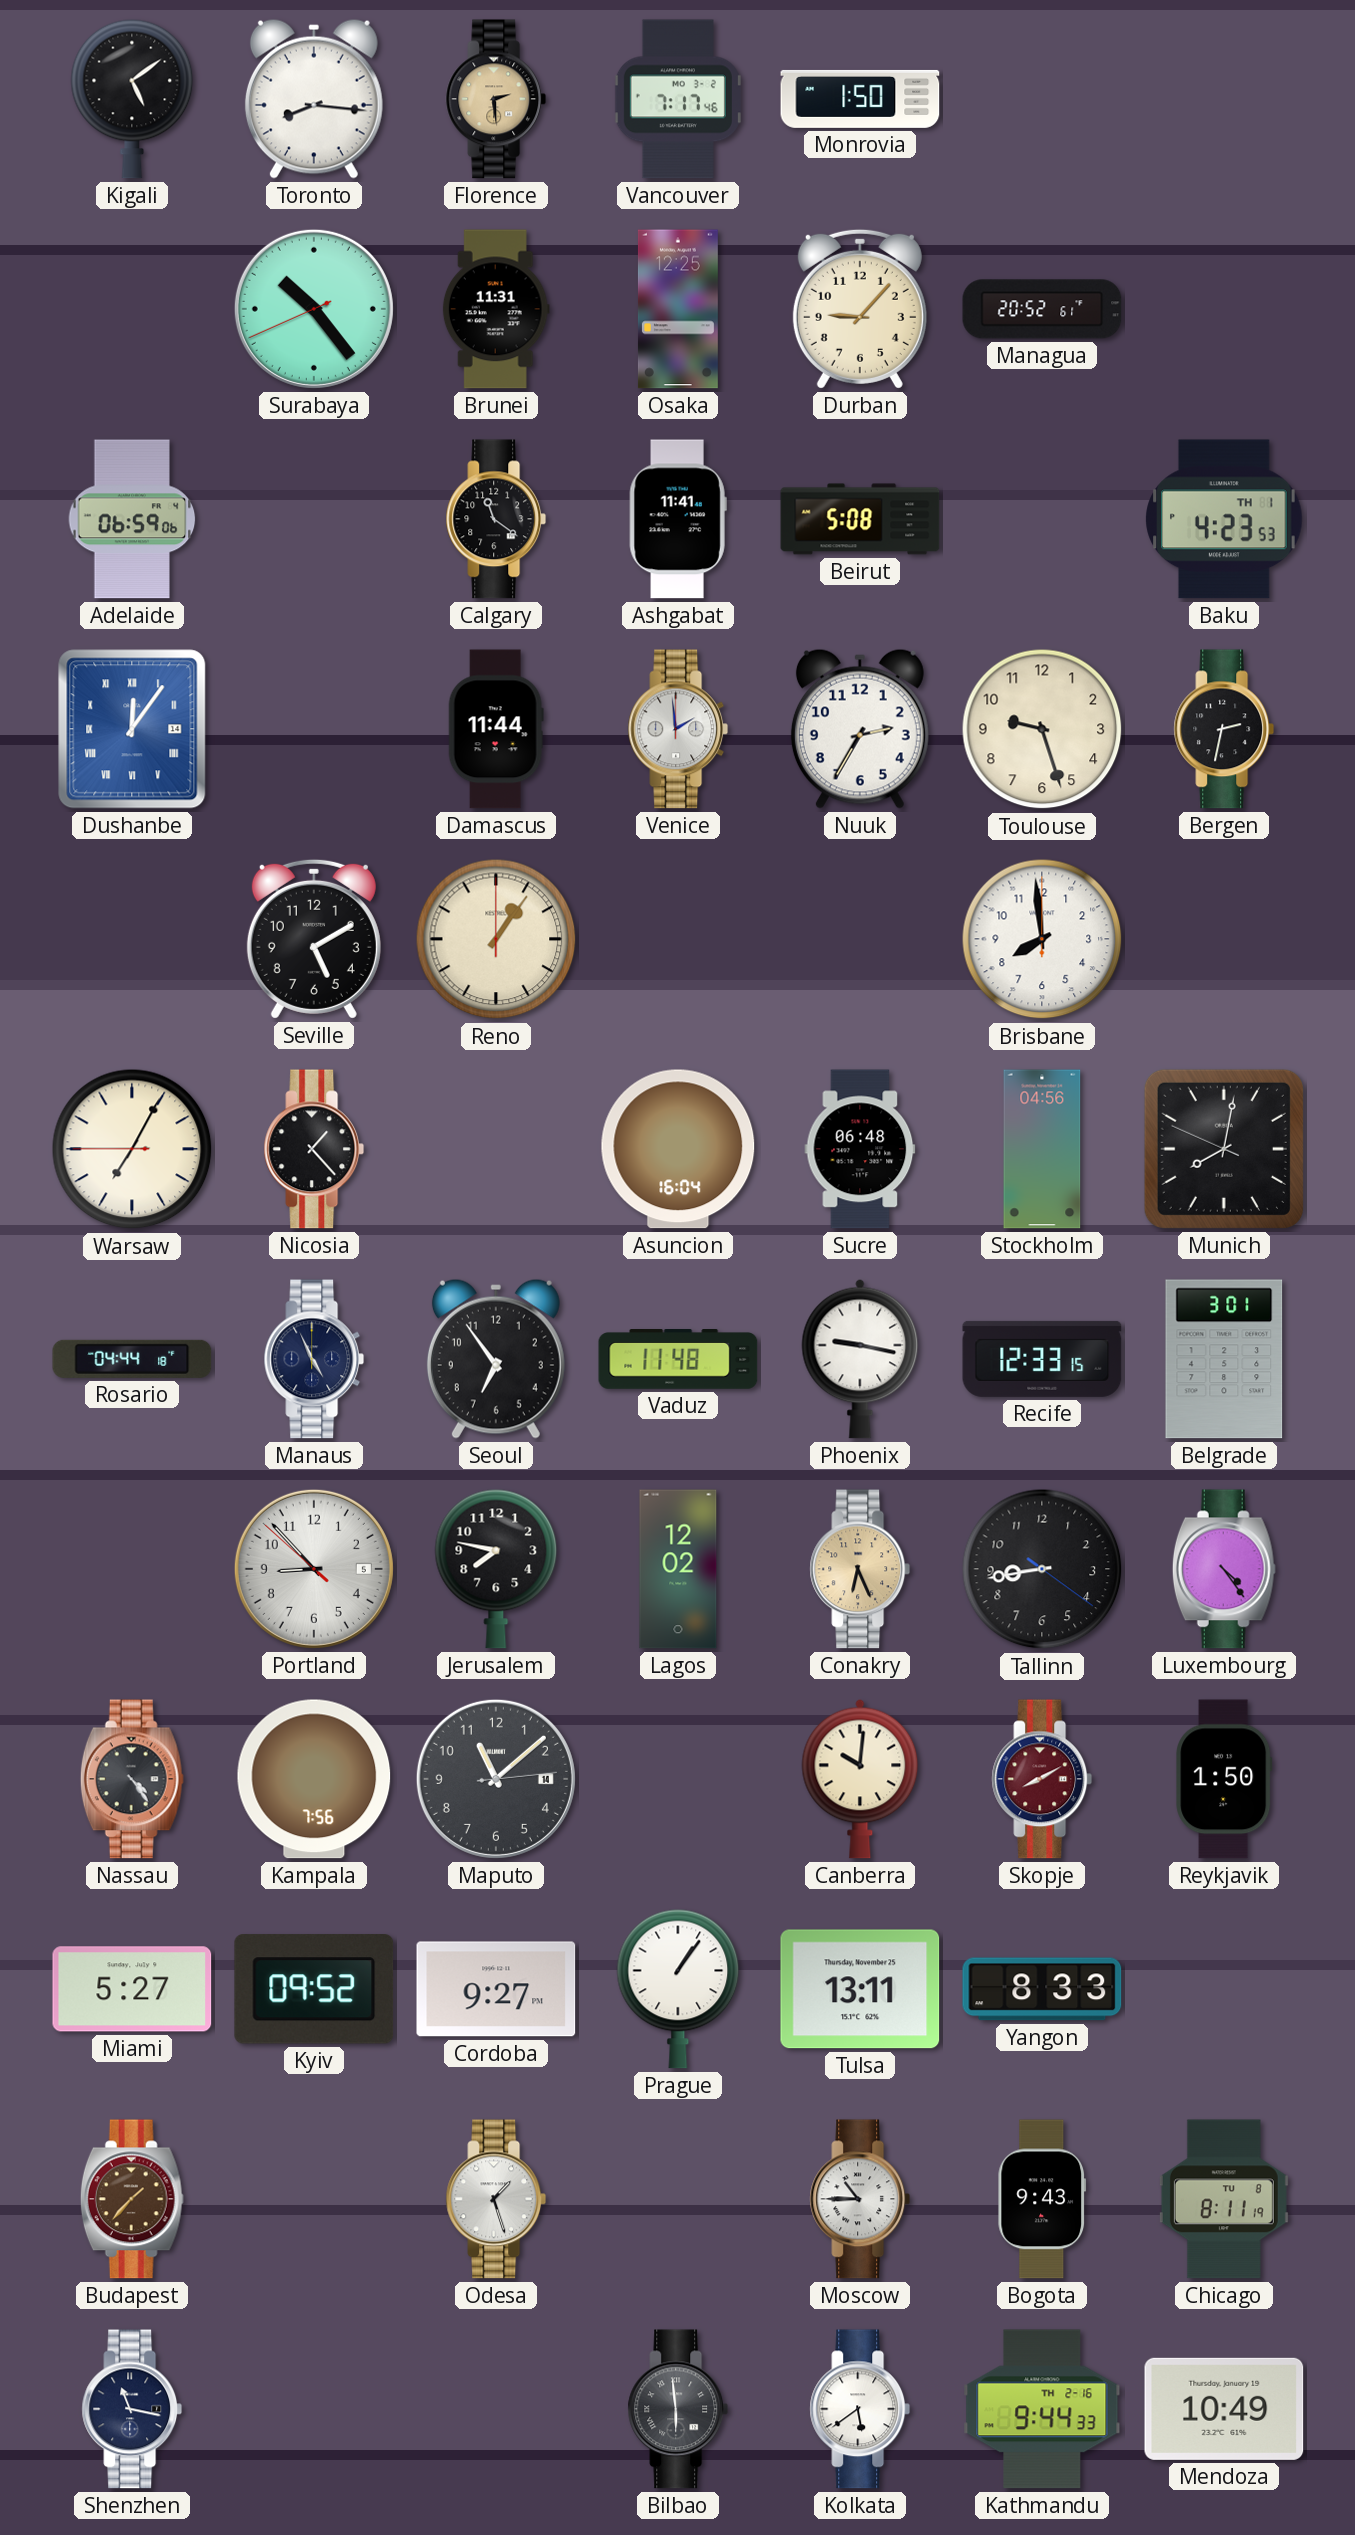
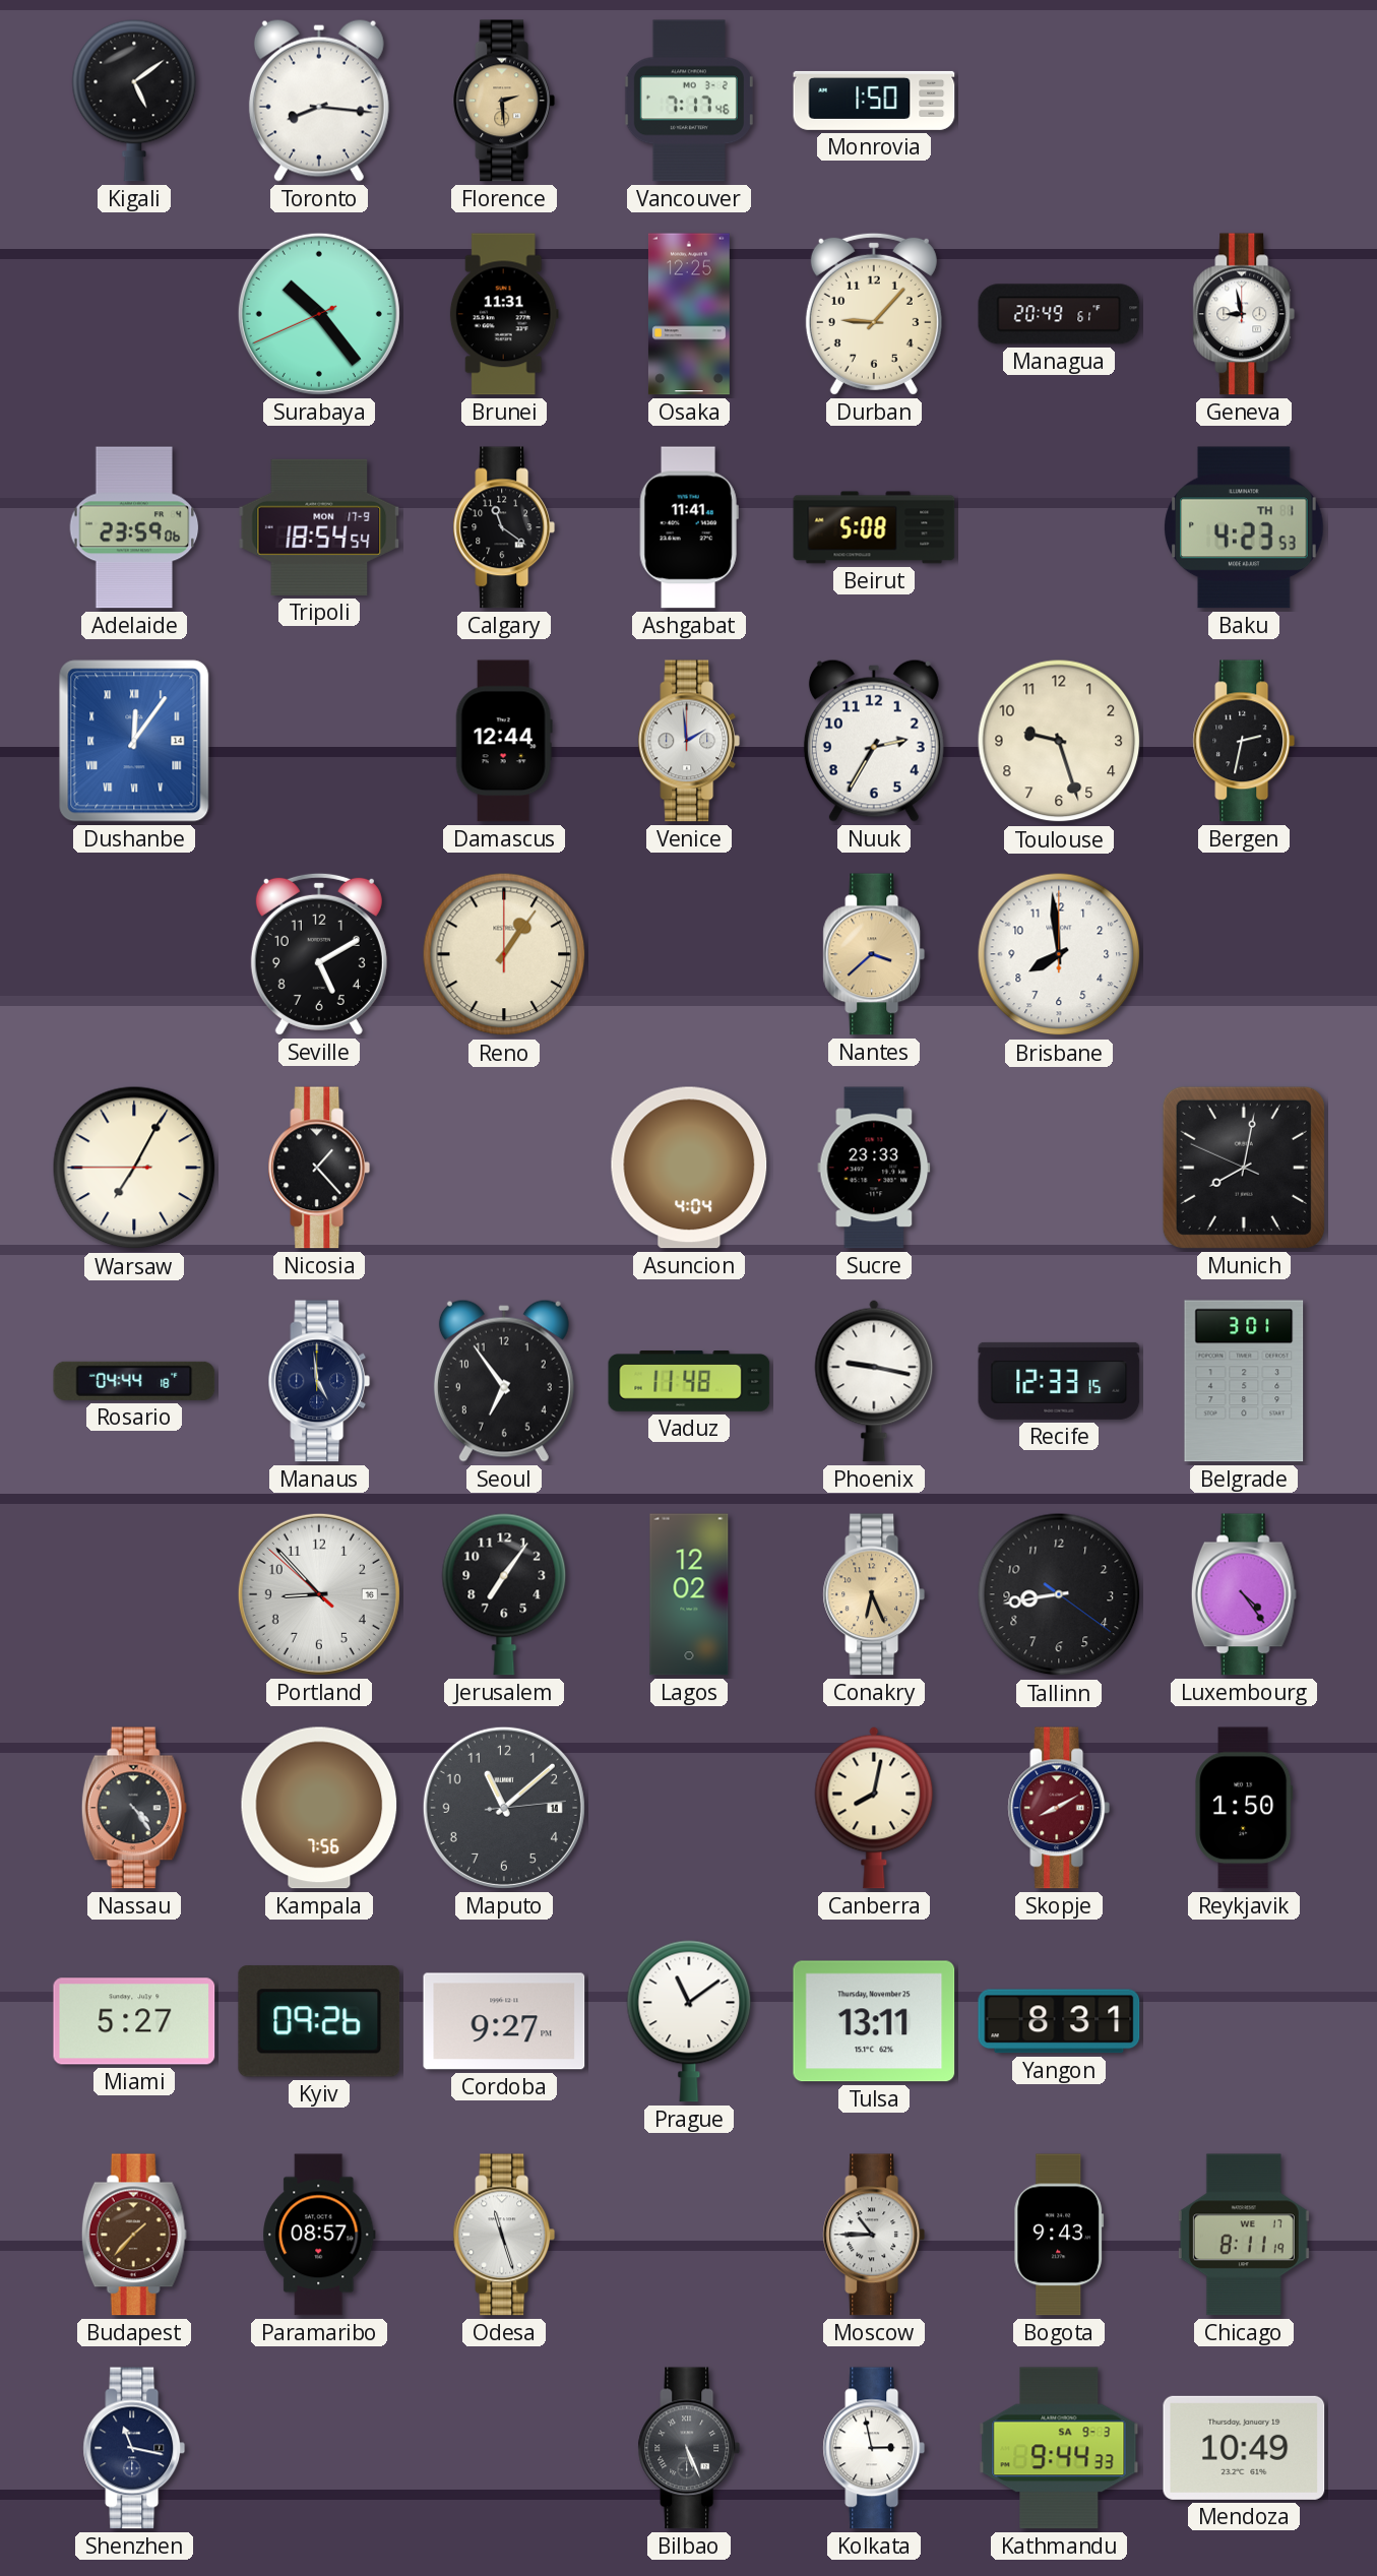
Managua: 20:52 -> 20:49
Geneva: none -> 8:58
Adelaide: 06:59 -> 23:59
Tripoli: none -> 18:54
Damascus: 11:44 -> 12:44
Nantes: none -> 3:38
Asuncion: 16:04 -> 4:04
Sucre: 06:48 -> 23:33
Stockholm: 04:56 -> none
Manaus: 4:56 -> 4:59
Portland date: 5 -> 16
Jerusalem: 7:47 -> 7:06
Canberra: 10:01 -> 8:02
Kyiv: 09:52 -> 09:26
Prague: 1:06 -> 11:09
Yangon: 8:33 -> 8:31
Paramaribo: none -> 08:57
Odesa: 1:27 -> 11:27
Chicago date: TU 8 -> WE 17
Bilbao: 5:59 -> 5:26
Kolkata: 5:39 -> 2:58
Kathmandu date: TH 2-16 -> SA 9-3
